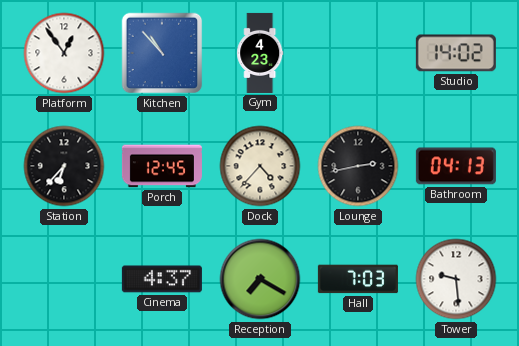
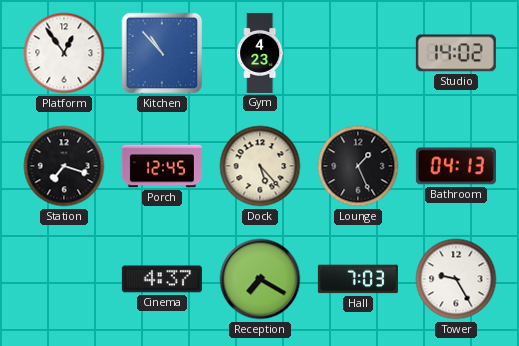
Station: 6:37 -> 7:18
Dock: 4:37 -> 5:23
Lounge: 2:43 -> 1:26
Tower: 9:29 -> 9:25
